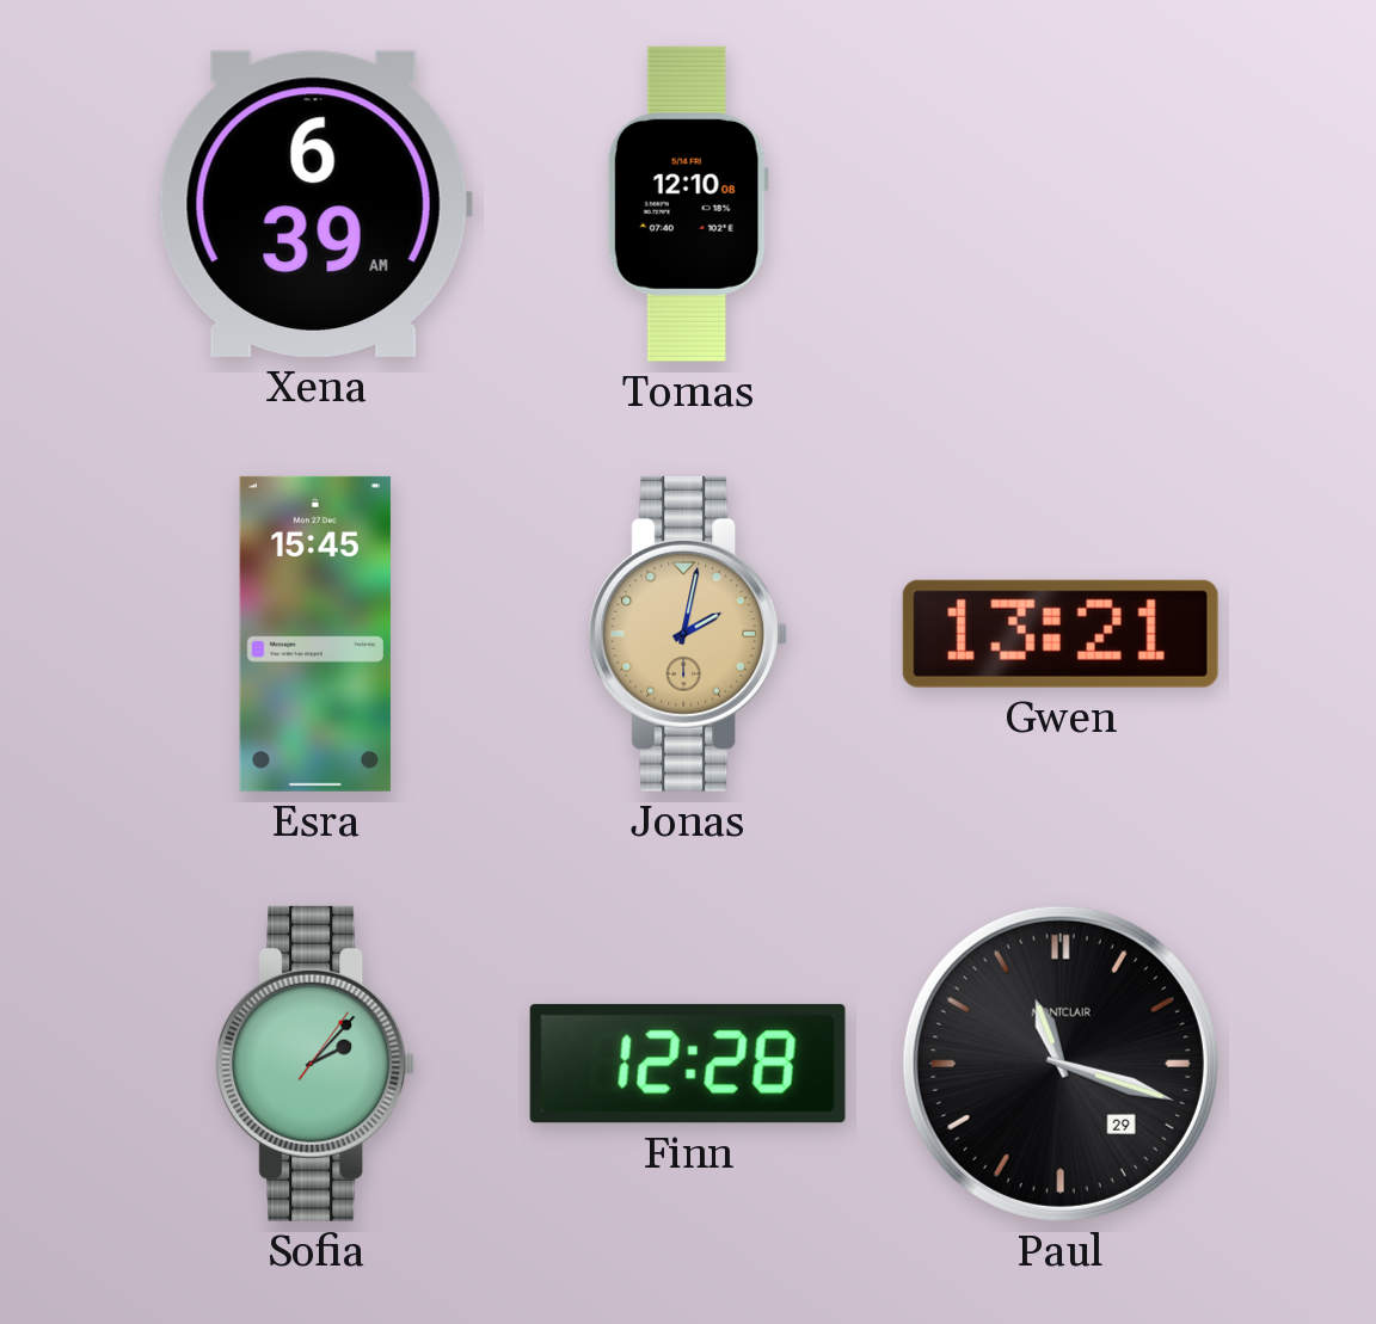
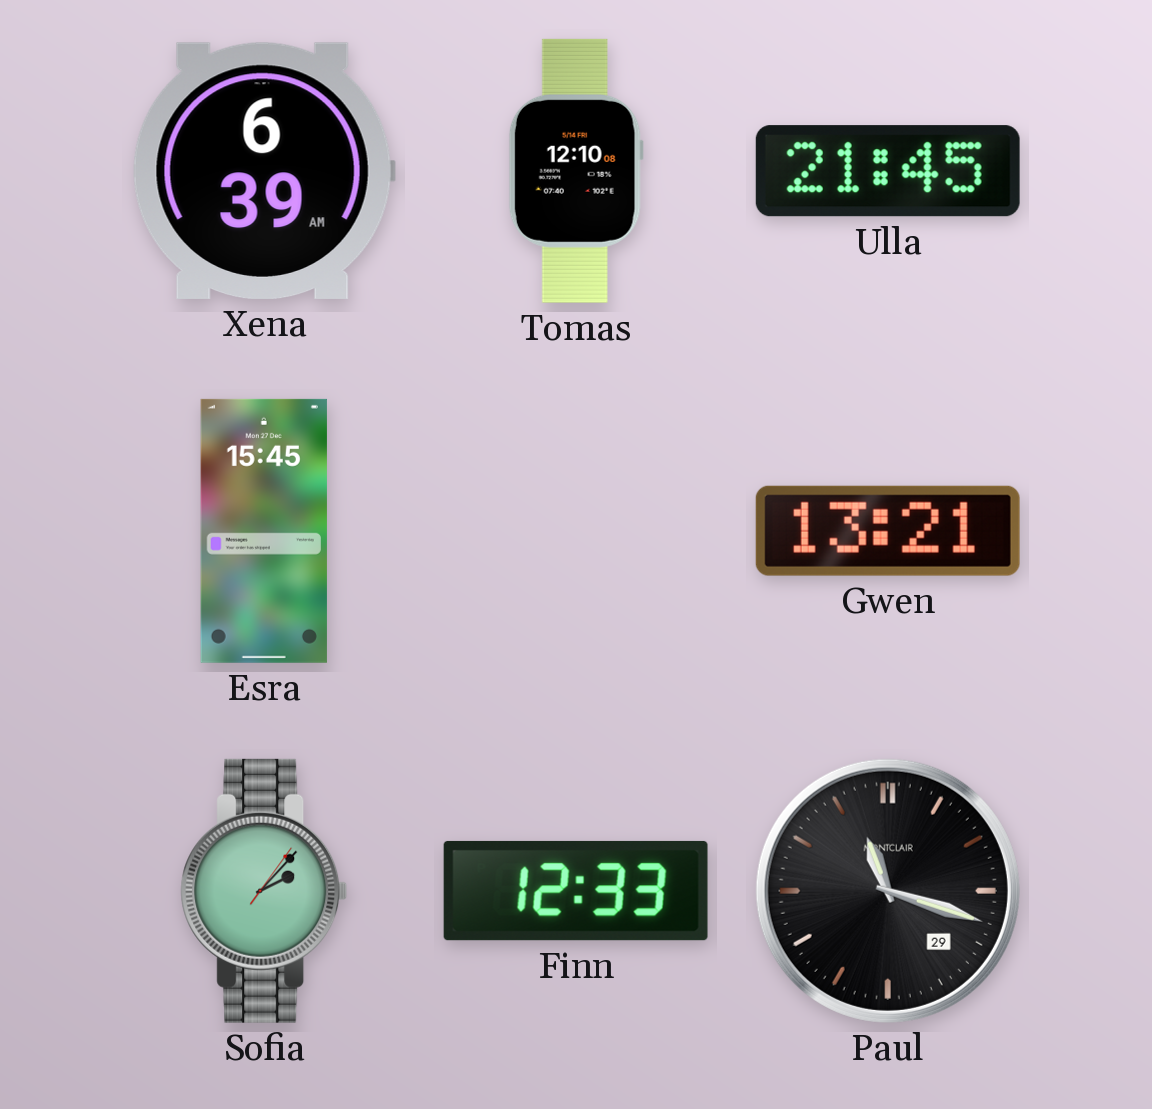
Ulla: none -> 21:45
Jonas: 2:02 -> none
Finn: 12:28 -> 12:33
